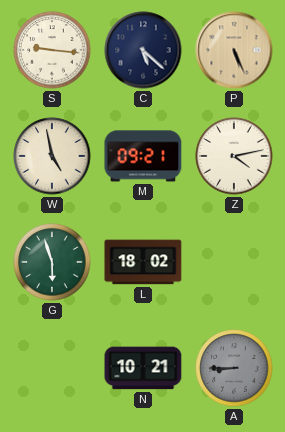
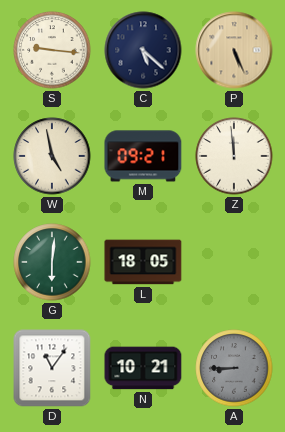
Z: 4:13 -> 11:59
G: 5:57 -> 6:01
L: 18:02 -> 18:05
D: none -> 11:06
